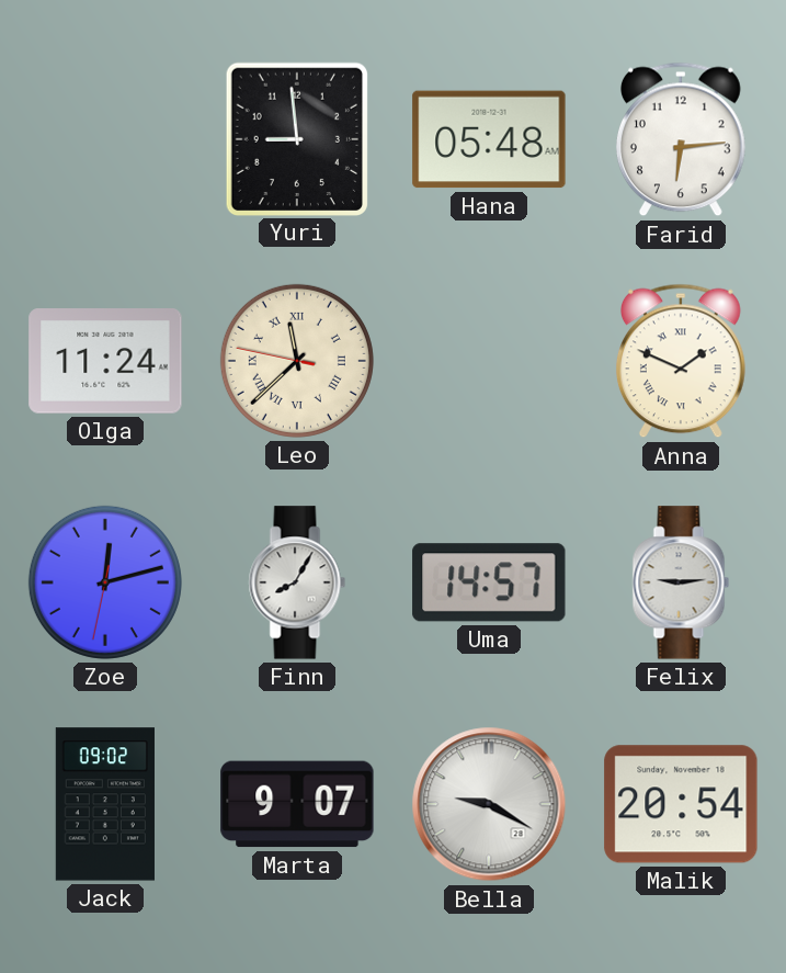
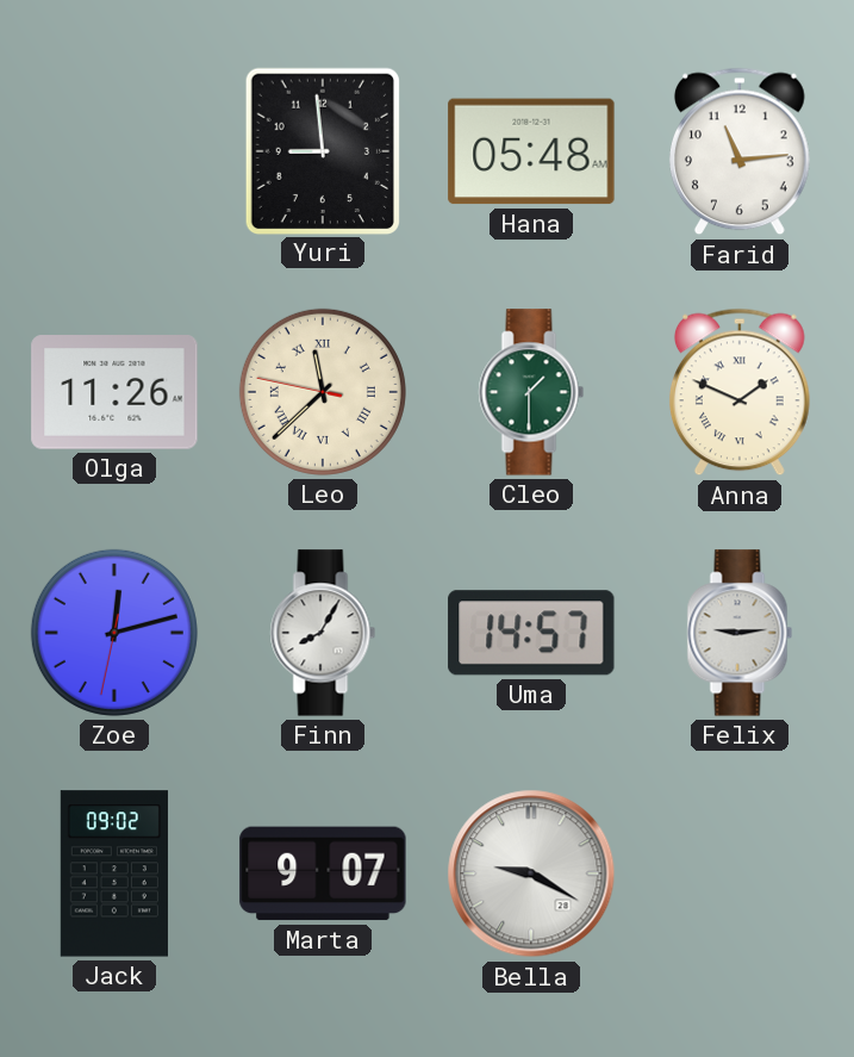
Farid: 6:14 -> 11:14
Olga: 11:24 -> 11:26
Cleo: none -> 1:30
Malik: 20:54 -> none
